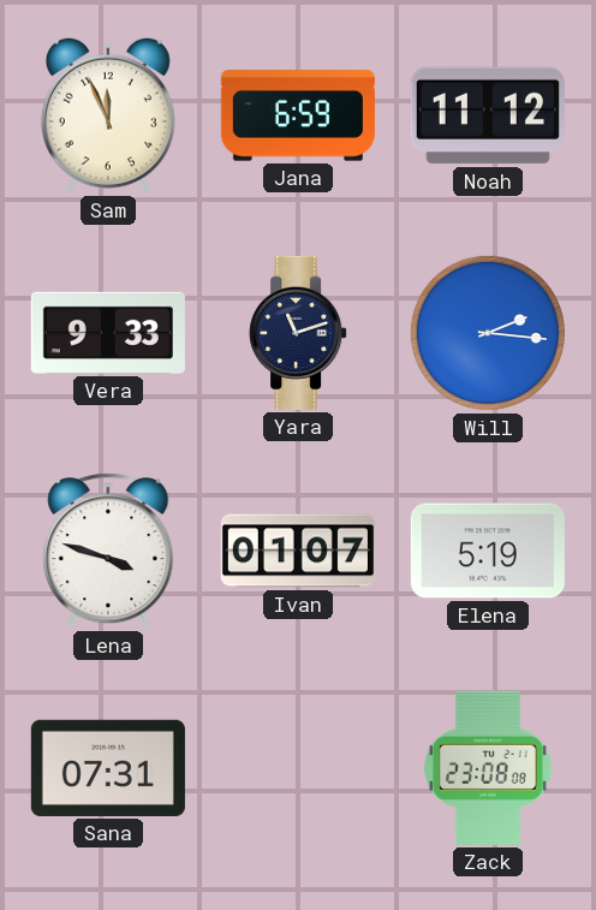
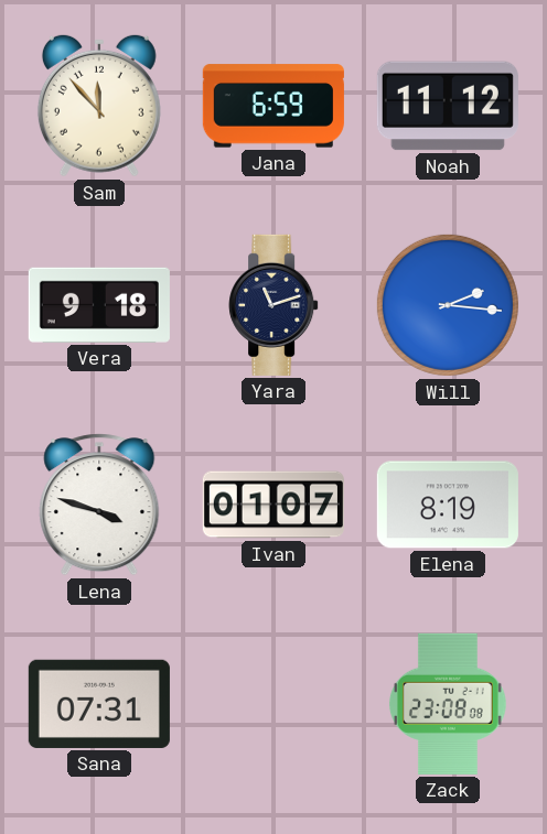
Sam: 11:56 -> 11:53
Vera: 9:33 -> 9:18
Elena: 5:19 -> 8:19
